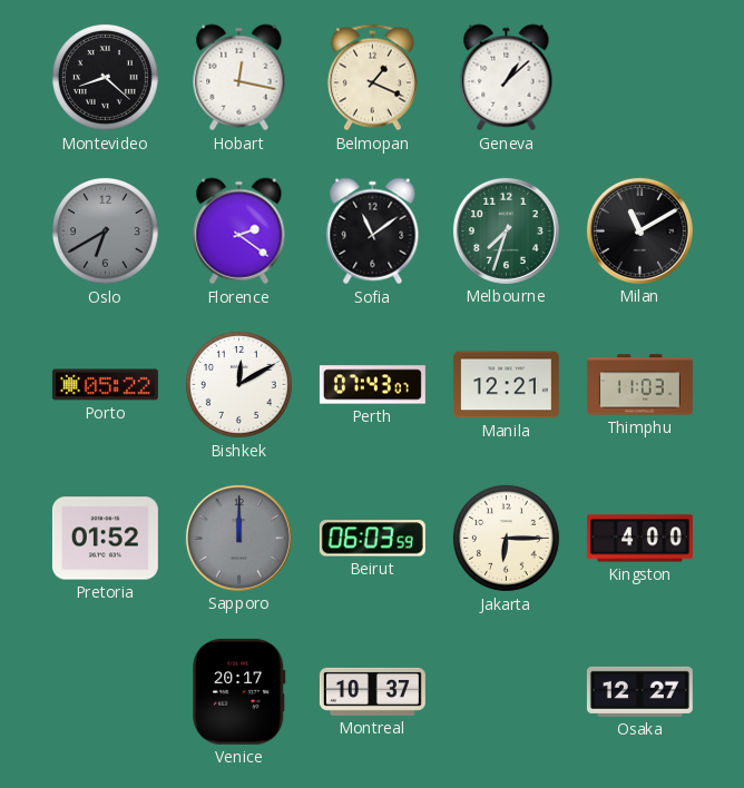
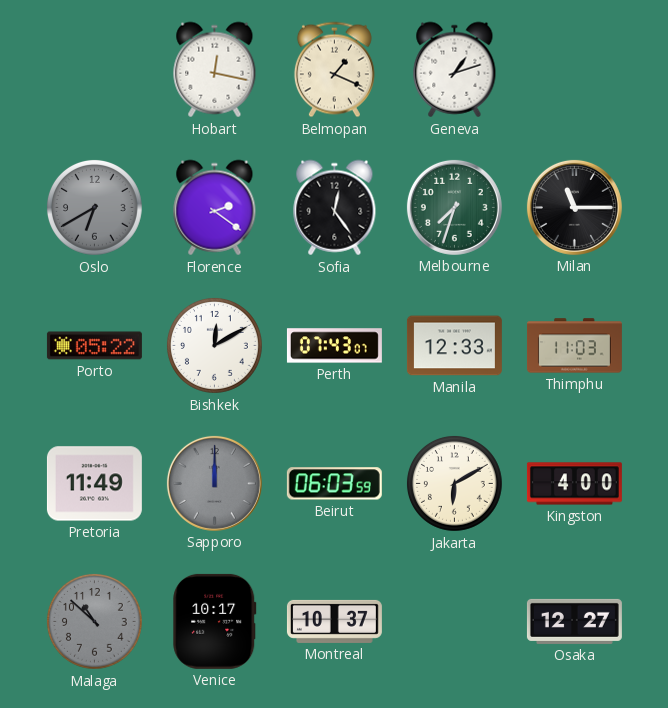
Montevideo: 8:22 -> none
Geneva: 1:08 -> 1:12
Sofia: 11:09 -> 12:24
Milan: 11:10 -> 11:15
Manila: 12:21 -> 12:33
Pretoria: 01:52 -> 11:49
Jakarta: 6:15 -> 6:10
Malaga: none -> 10:52
Venice: 20:17 -> 10:17
